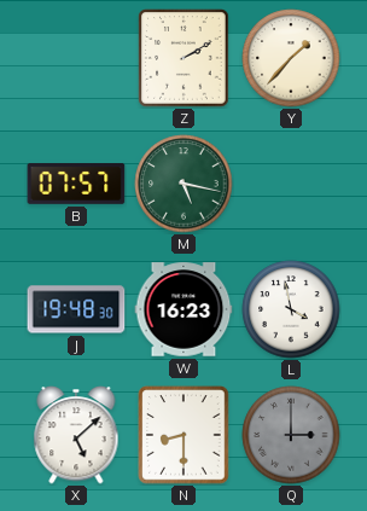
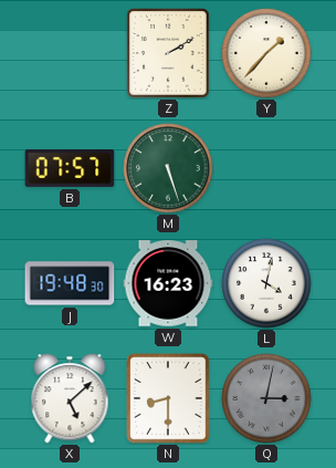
M: 5:17 -> 5:27
L: 3:58 -> 4:02
Q: 3:00 -> 3:02
